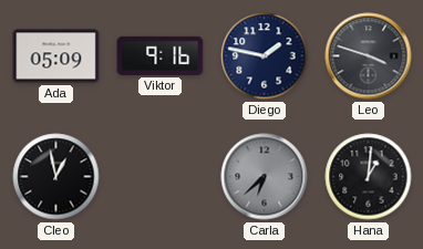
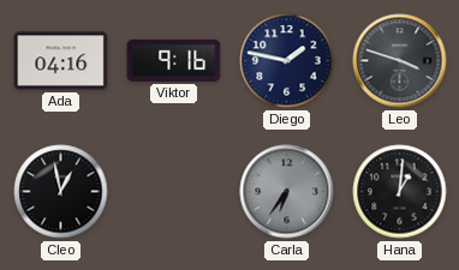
Ada: 05:09 -> 04:16
Carla: 6:38 -> 6:36
